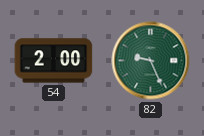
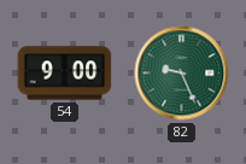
54: 2:00 -> 9:00
